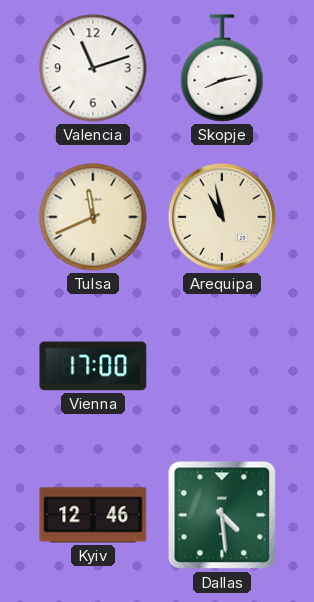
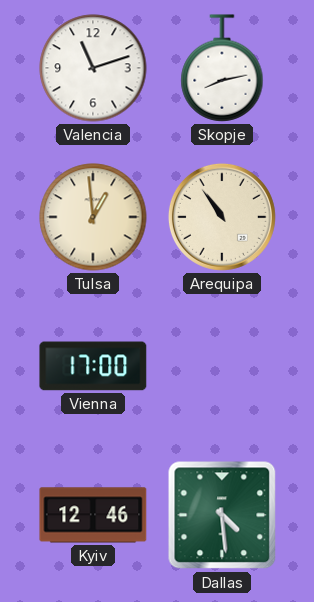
Tulsa: 11:41 -> 12:59
Arequipa: 10:58 -> 10:54
